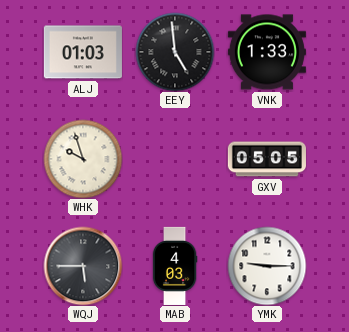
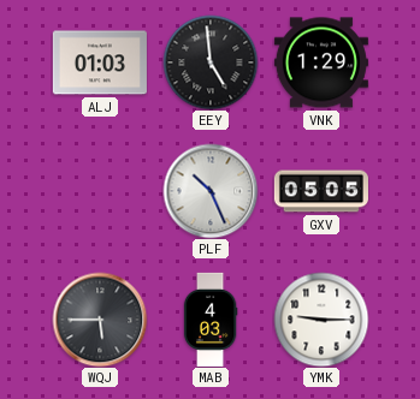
VNK: 1:33 -> 1:29
WHK: 9:57 -> none
PLF: none -> 10:26
